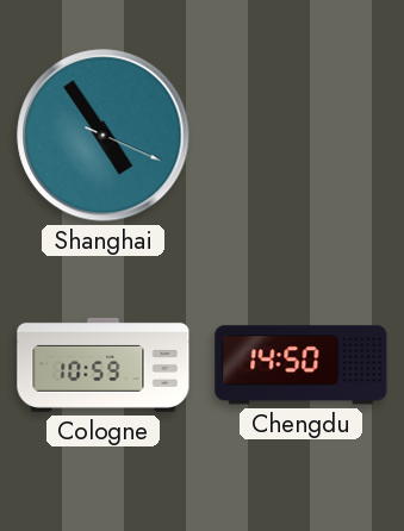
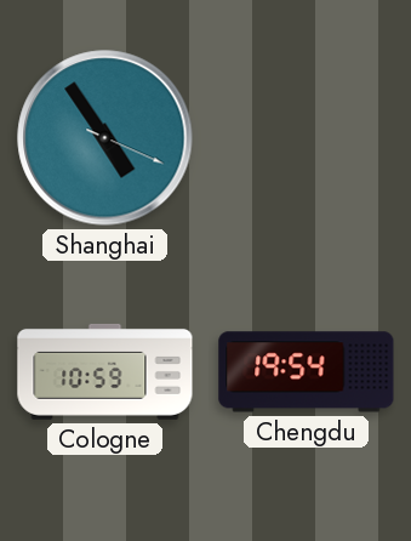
Chengdu: 14:50 -> 19:54
